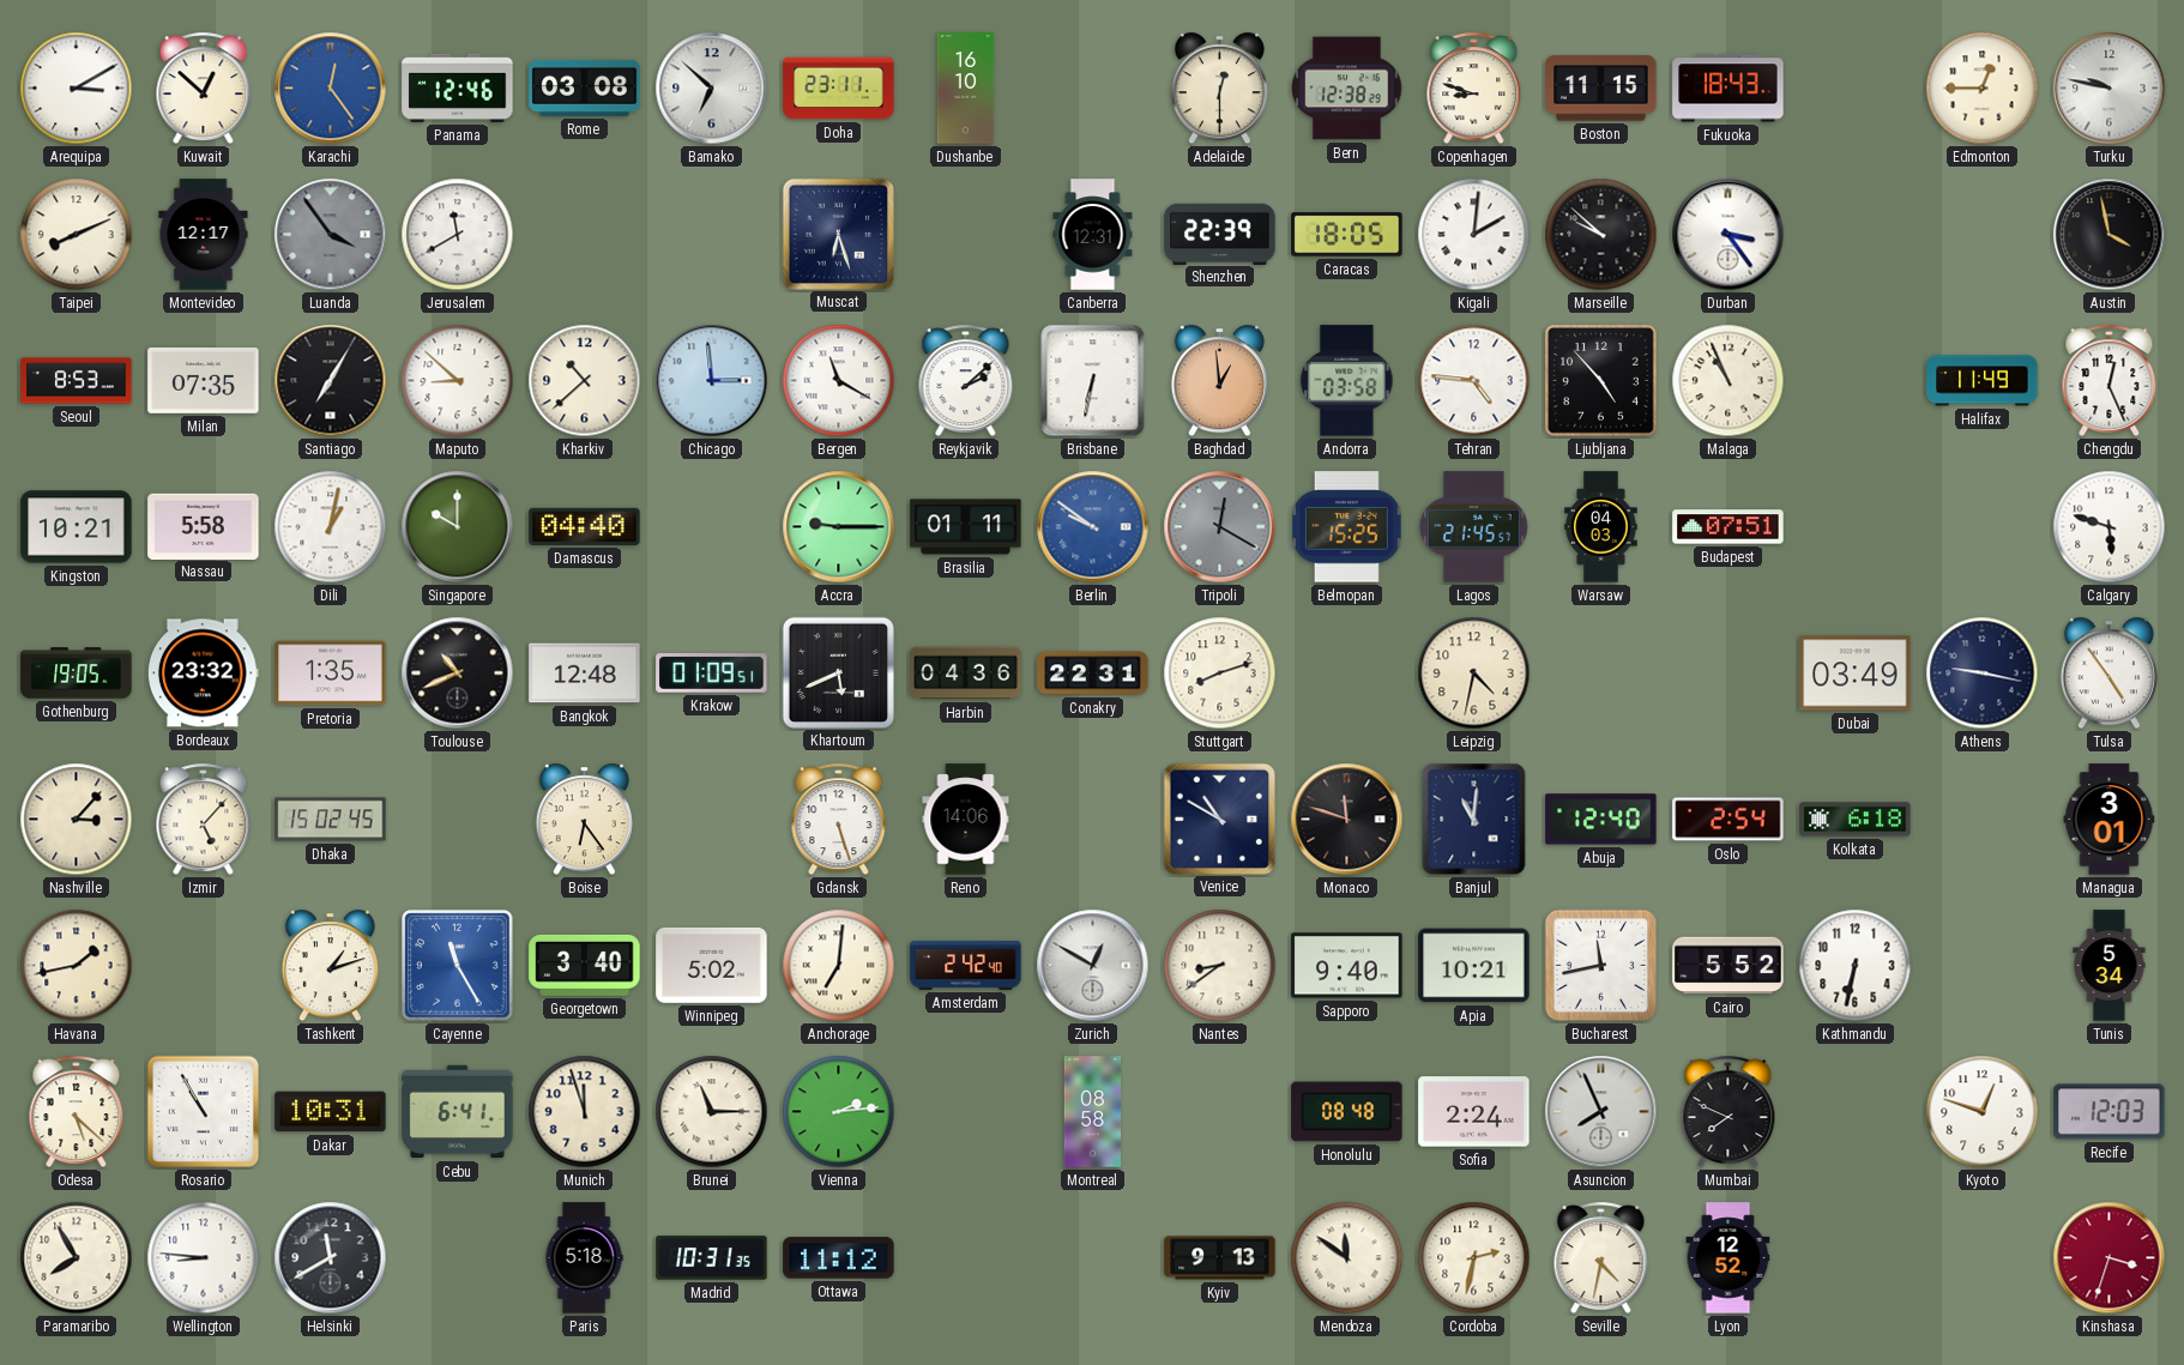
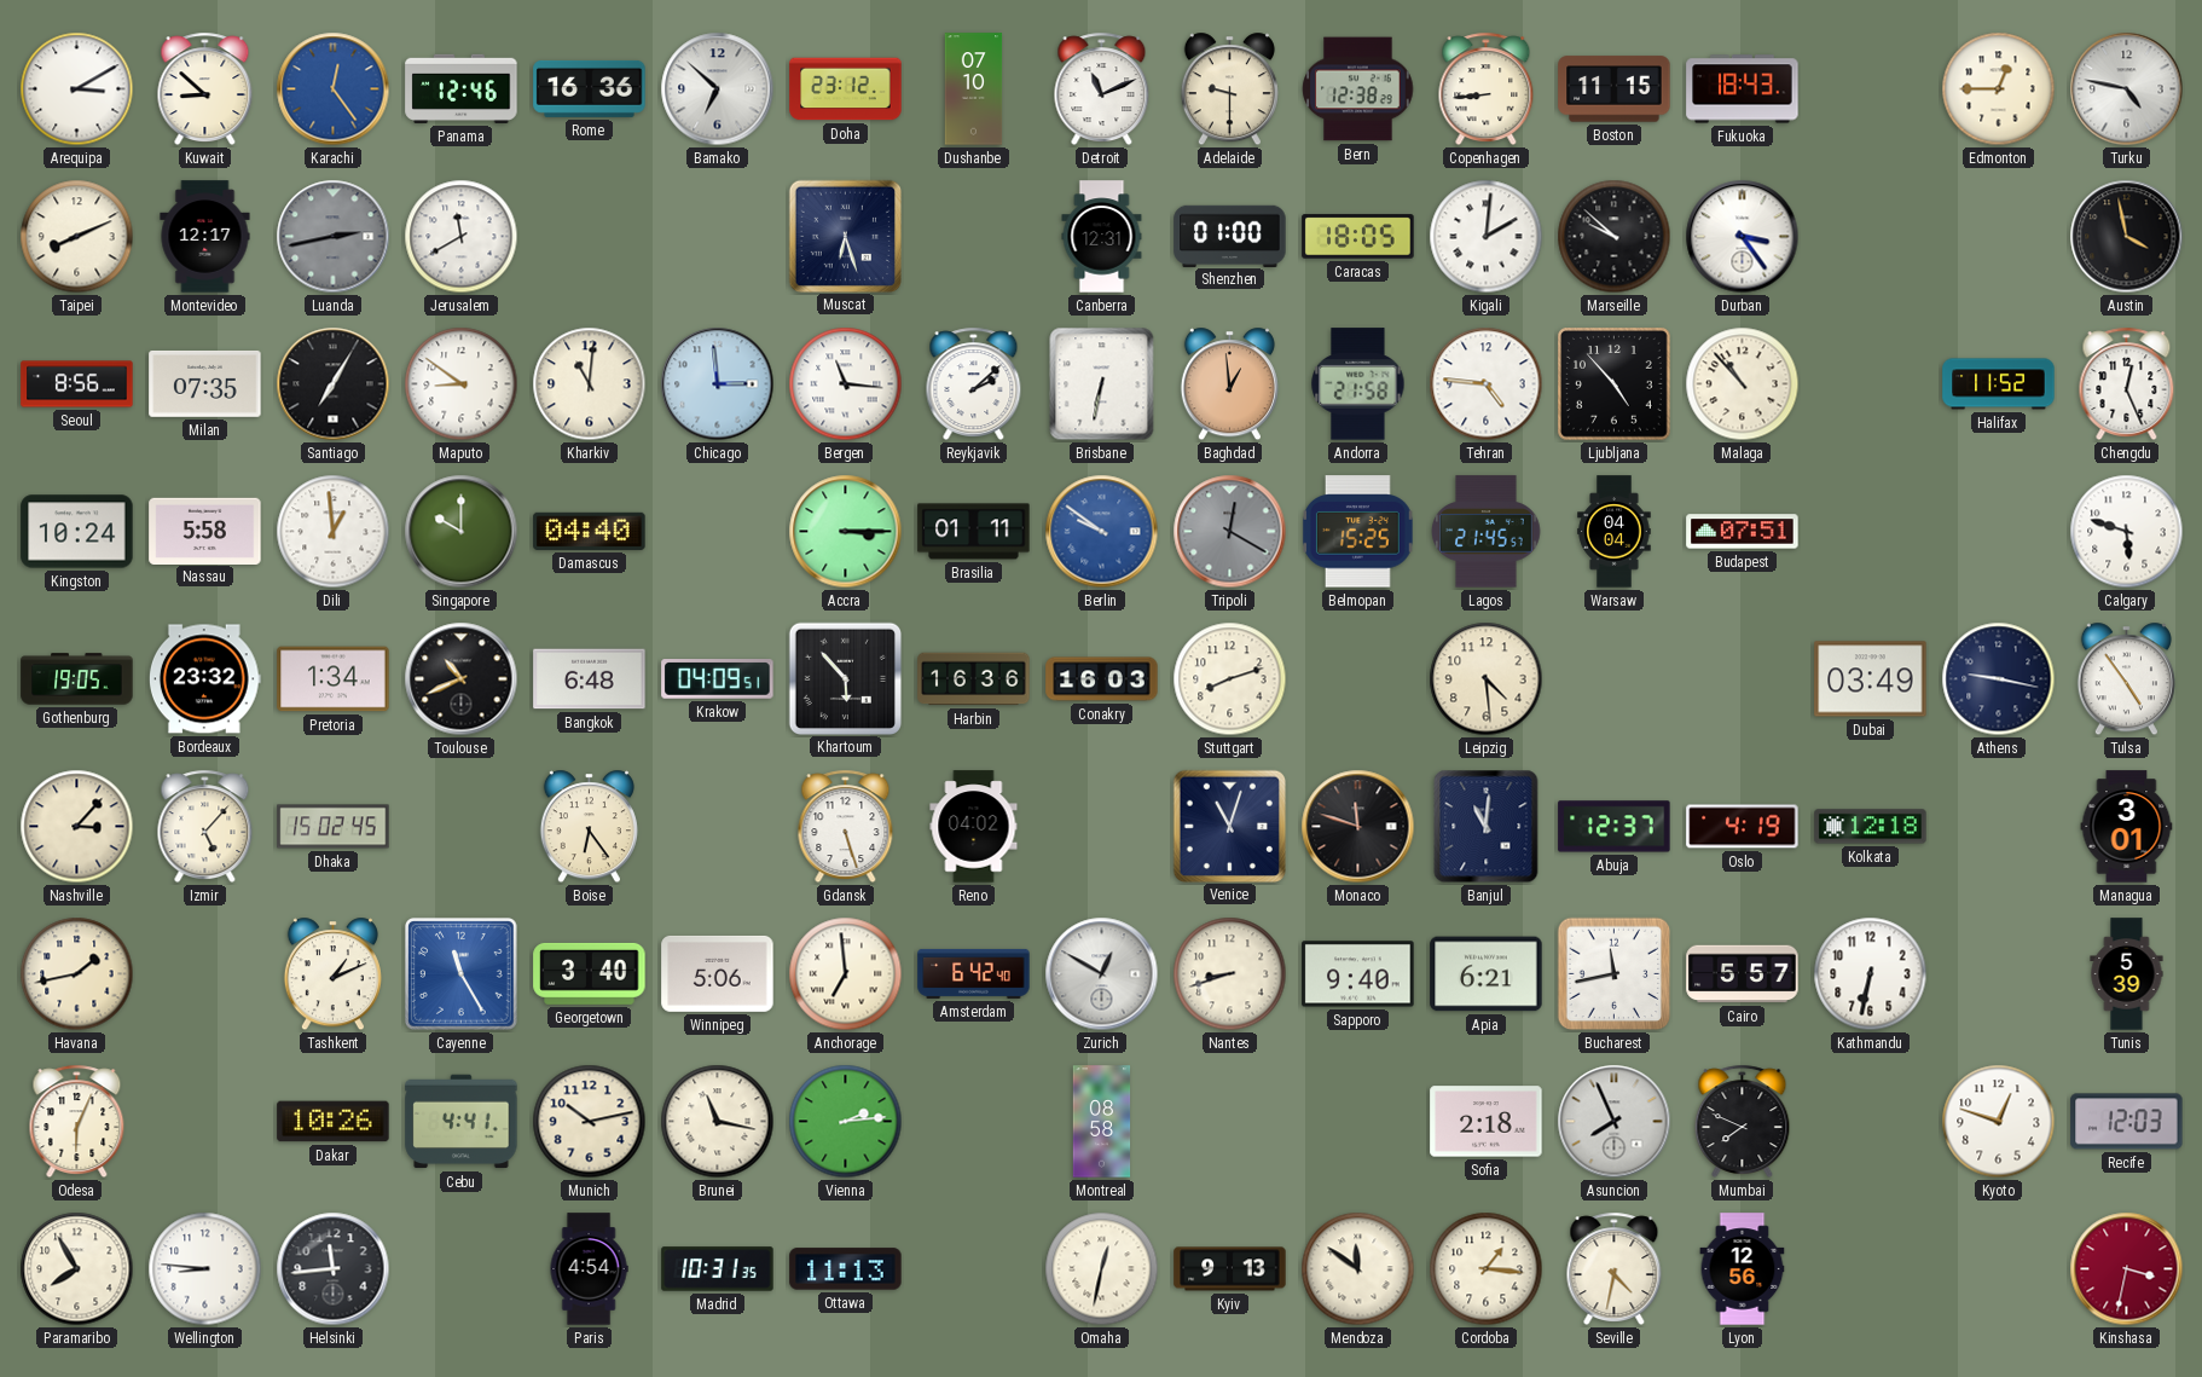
Kuwait: 12:52 -> 8:52
Rome: 03:08 -> 16:36
Doha: 23:11 -> 23:12
Dushanbe: 16:10 -> 07:10
Detroit: none -> 11:11
Adelaide: 12:30 -> 9:30
Copenhagen: 8:48 -> 8:44
Turku: 9:47 -> 4:47
Luanda: 3:54 -> 2:43
Shenzhen: 22:39 -> 01:00
Seoul: 8:53 -> 8:56
Maputo: 8:52 -> 8:51
Kharkiv: 10:38 -> 11:01
Bergen: 11:20 -> 11:16
Andorra: 03:58 -> 21:58
Malaga: 10:56 -> 10:53
Halifax: 11:49 -> 11:52
Kingston: 10:21 -> 10:24
Dili: 1:02 -> 12:59
Accra: 9:15 -> 3:15
Warsaw: 04:03 -> 04:04
Pretoria: 1:35 -> 1:34
Bangkok: 12:48 -> 6:48
Krakow: 01:09 -> 04:09
Khartoum: 5:41 -> 5:53
Harbin: 04:36 -> 16:36
Conakry: 22:31 -> 16:03
Leipzig: 4:32 -> 4:29
Reno: 14:06 -> 04:02
Venice: 10:50 -> 11:03
Abuja: 12:40 -> 12:37
Oslo: 2:54 -> 4:19
Kolkata: 6:18 -> 12:18
Tashkent: 1:12 -> 1:11
Winnipeg: 5:02 -> 5:06
Anchorage: 7:01 -> 6:59
Amsterdam: 2:42 -> 6:42
Nantes: 8:39 -> 8:42
Apia: 10:21 -> 6:21
Cairo: 5:52 -> 5:57
Tunis: 5:34 -> 5:39
Odesa: 5:22 -> 6:04
Rosario: 10:55 -> none
Dakar: 10:31 -> 10:26
Cebu: 6:41 -> 4:41
Munich: 11:57 -> 10:13
Brunei: 11:15 -> 11:17
Honolulu: 08:48 -> none
Sofia: 2:24 -> 2:18
Helsinki: 11:40 -> 11:44
Paris: 5:18 -> 4:54
Ottawa: 11:12 -> 11:13
Omaha: none -> 12:32
Cordoba: 2:32 -> 1:16
Lyon: 12:52 -> 12:56
Kinshasa: 3:33 -> 3:32
